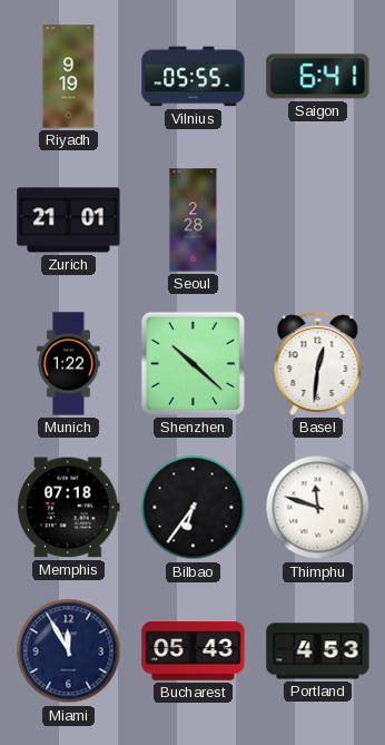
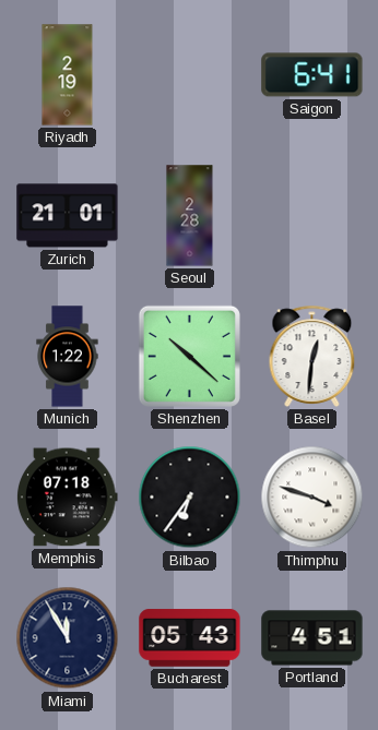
Riyadh: 9:19 -> 2:19
Vilnius: 05:55 -> none
Thimphu: 11:48 -> 3:48
Portland: 4:53 -> 4:51
